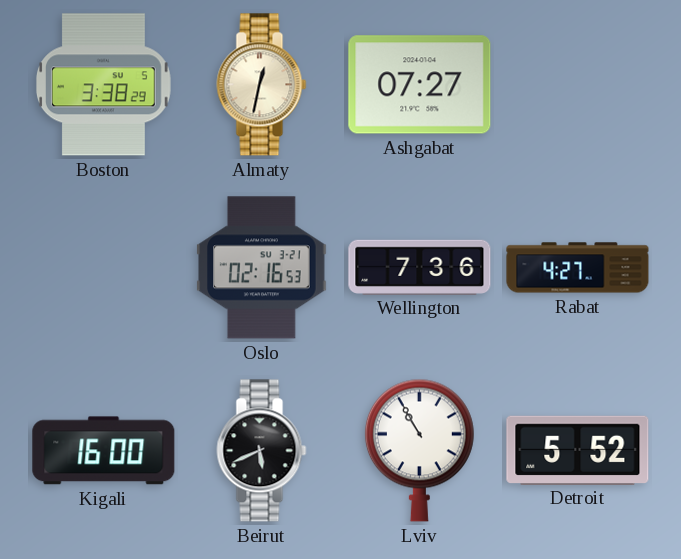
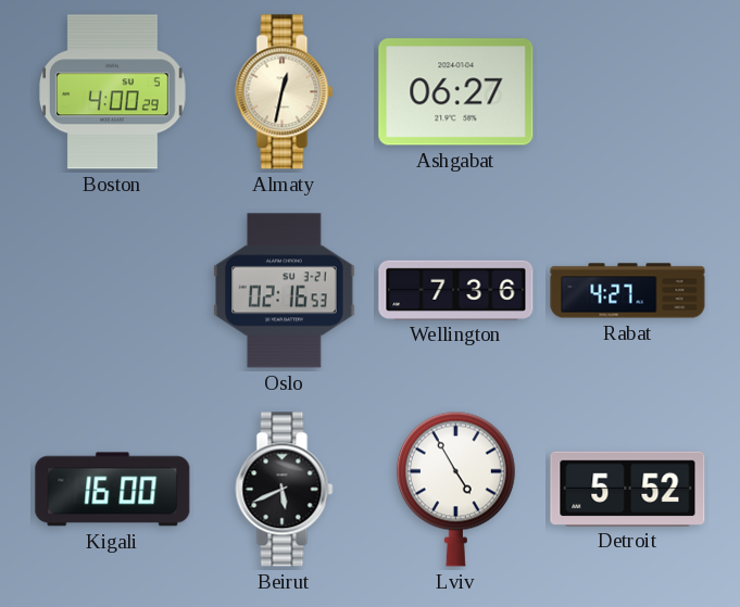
Boston: 3:38 -> 4:00
Ashgabat: 07:27 -> 06:27
Lviv: 10:55 -> 4:55
